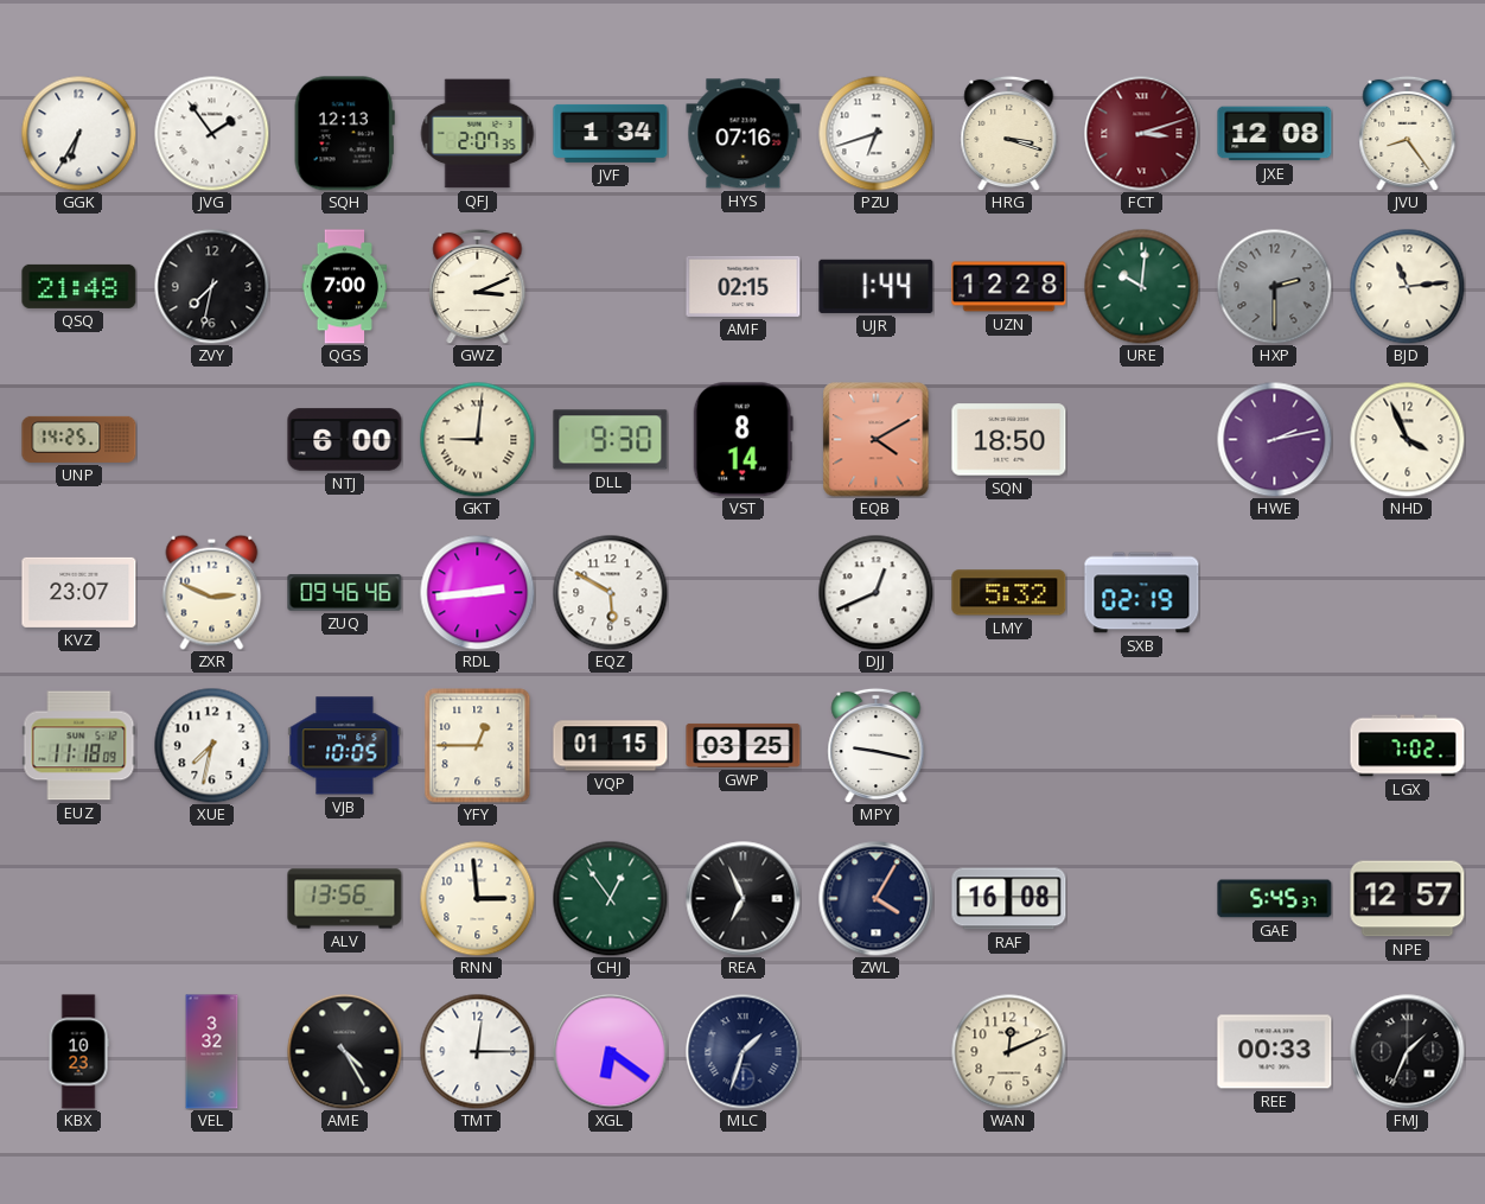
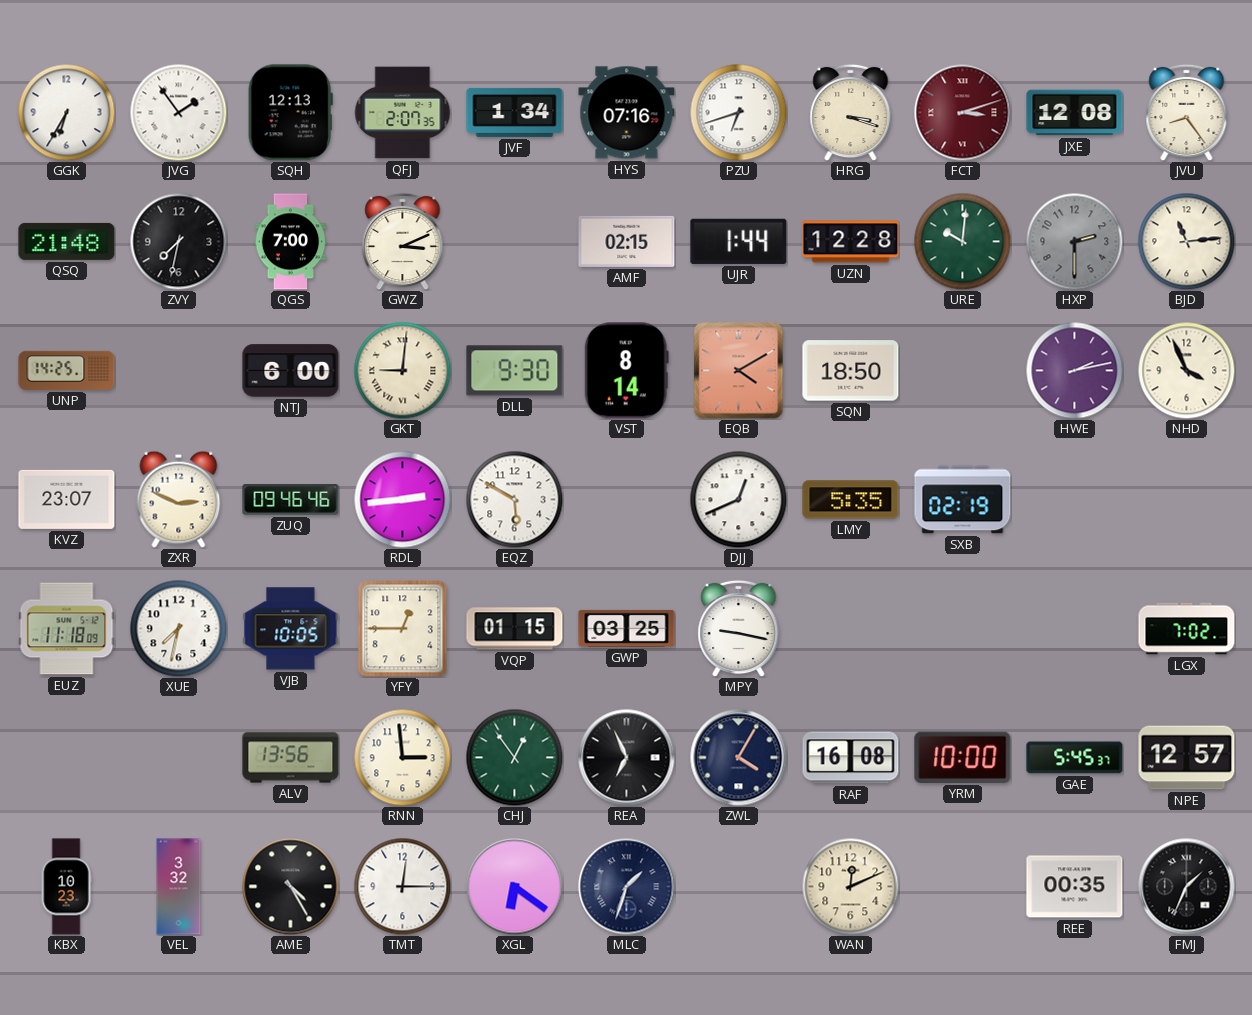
LMY: 5:32 -> 5:35
YRM: none -> 10:00
REE: 00:33 -> 00:35
